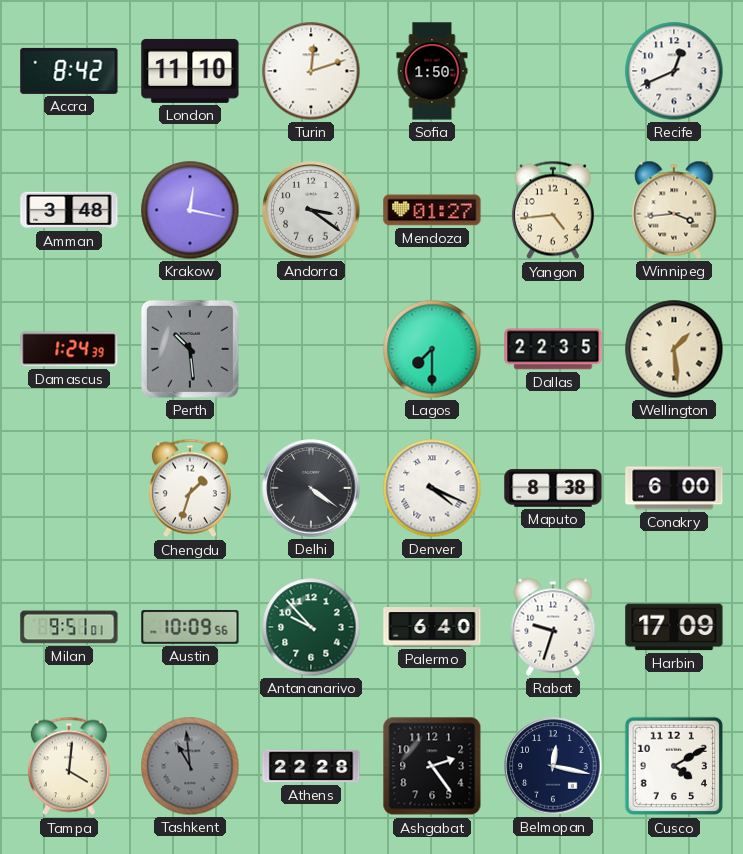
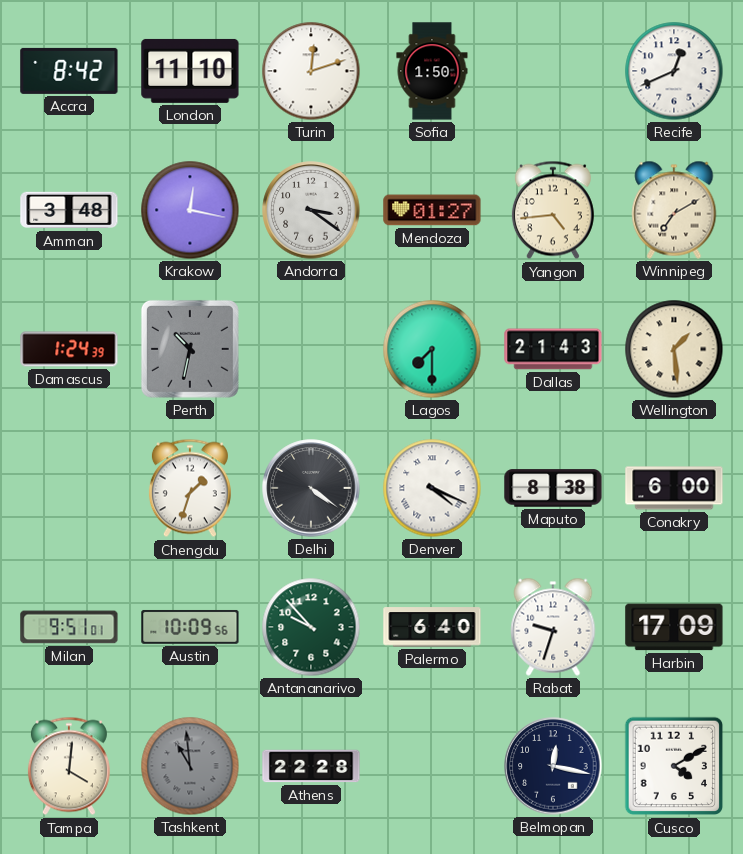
Winnipeg: 3:44 -> 7:10
Perth: 10:29 -> 10:32
Dallas: 22:35 -> 21:43
Ashgabat: 2:24 -> none
